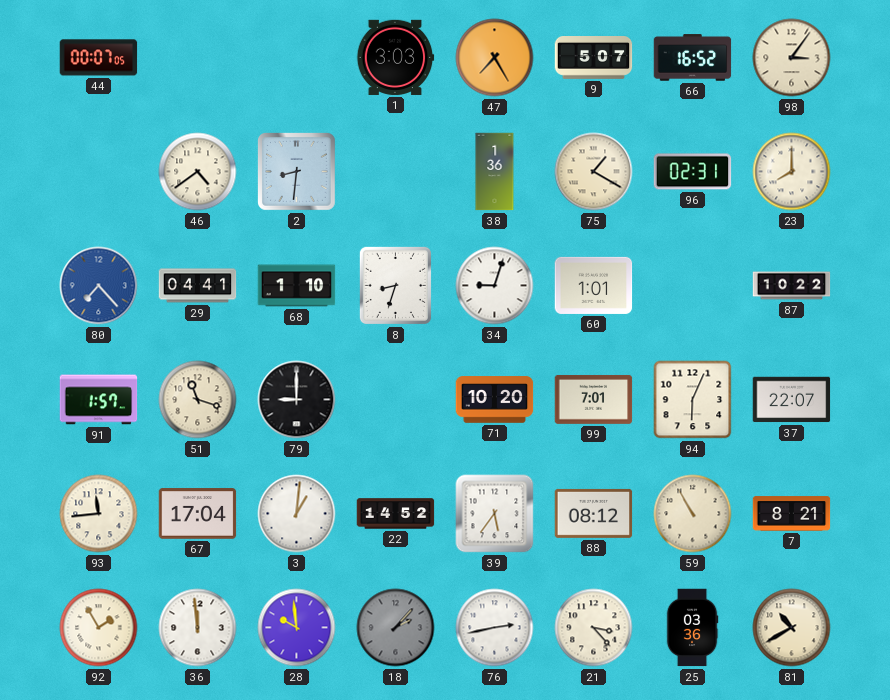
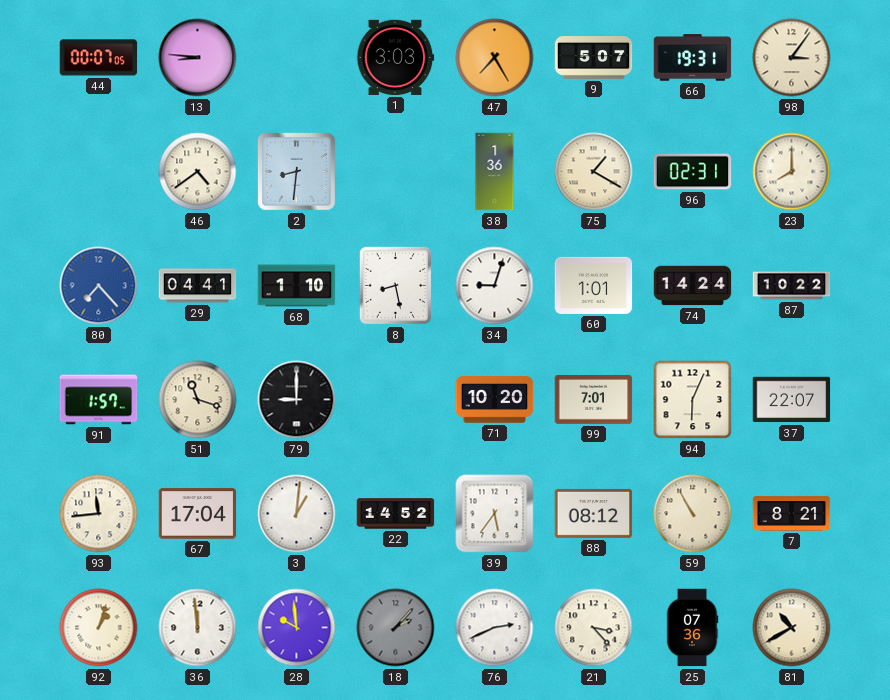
13: none -> 8:46
66: 16:52 -> 19:31
8: 8:33 -> 8:28
74: none -> 14:24
92: 1:55 -> 1:03
76: 2:43 -> 2:41
25: 03:36 -> 07:36
